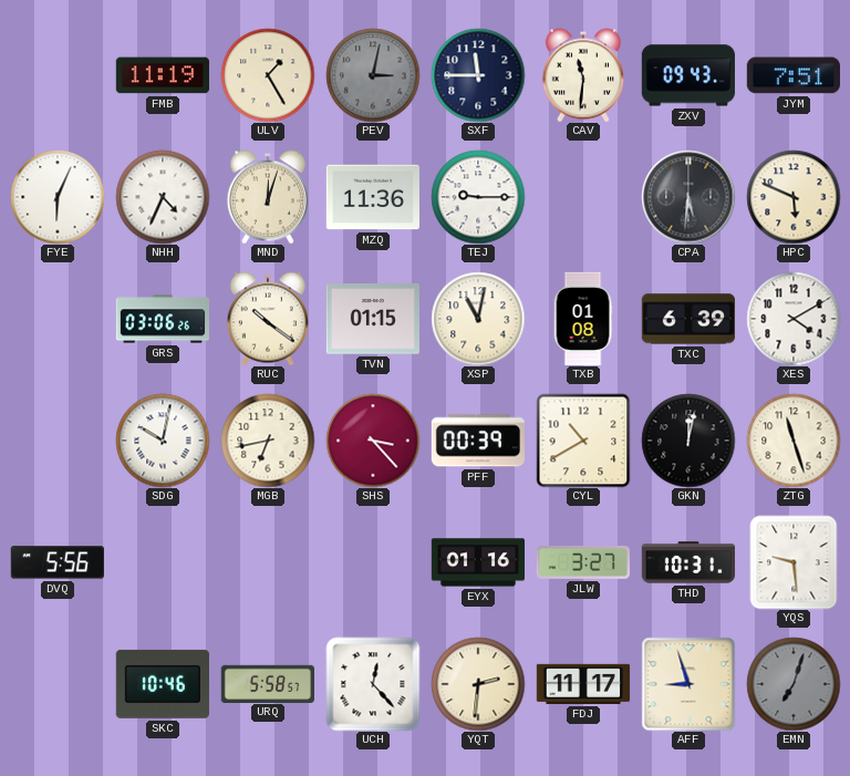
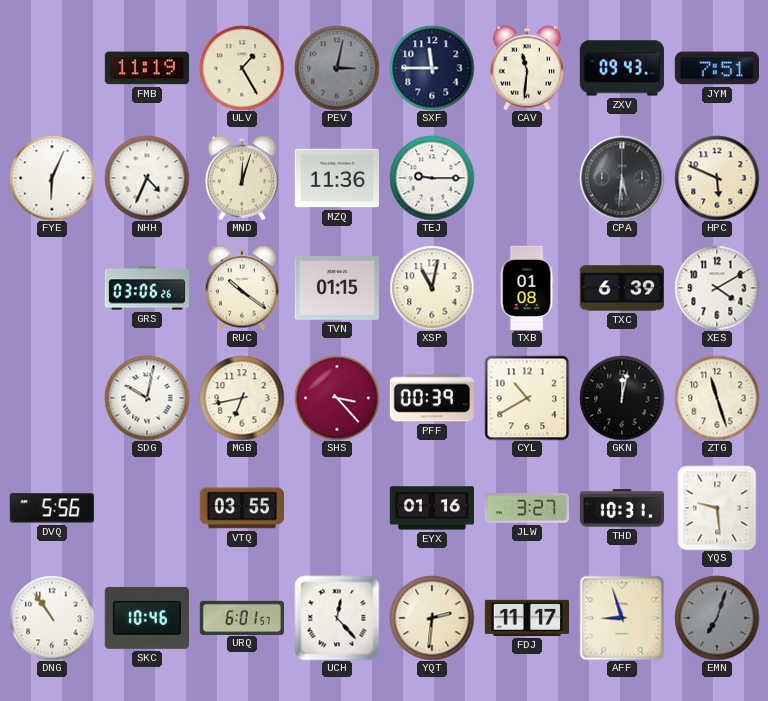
VTQ: none -> 03:55
DNG: none -> 10:54
URQ: 5:58 -> 6:01
